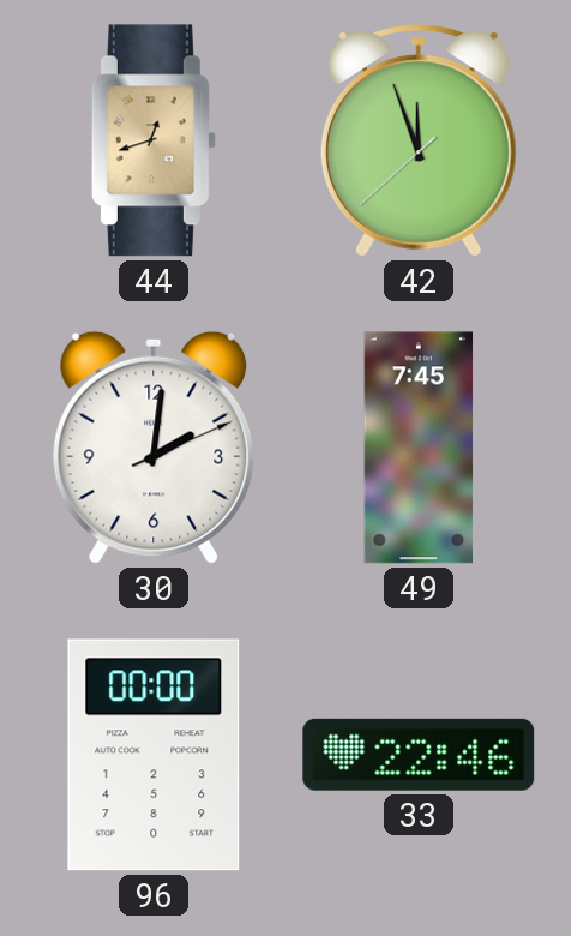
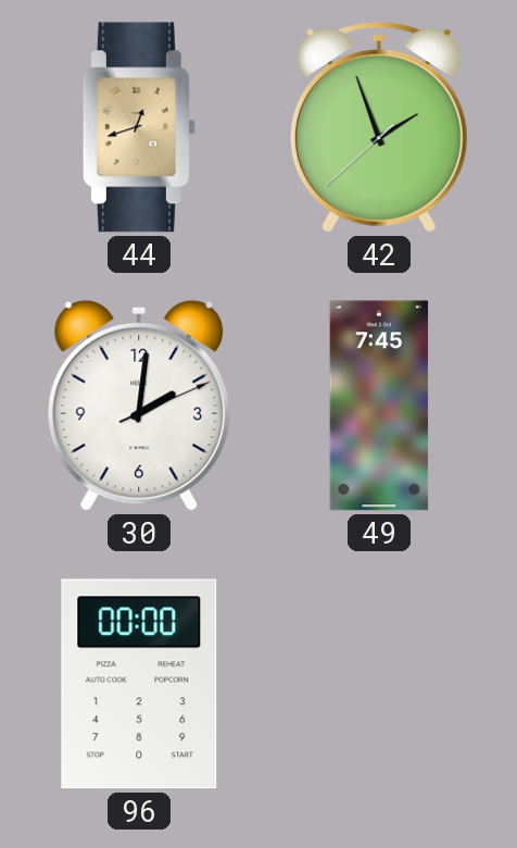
42: 11:56 -> 1:56
33: 22:46 -> none
